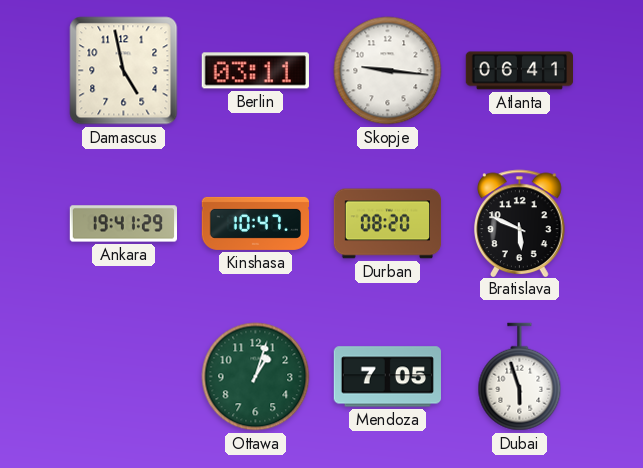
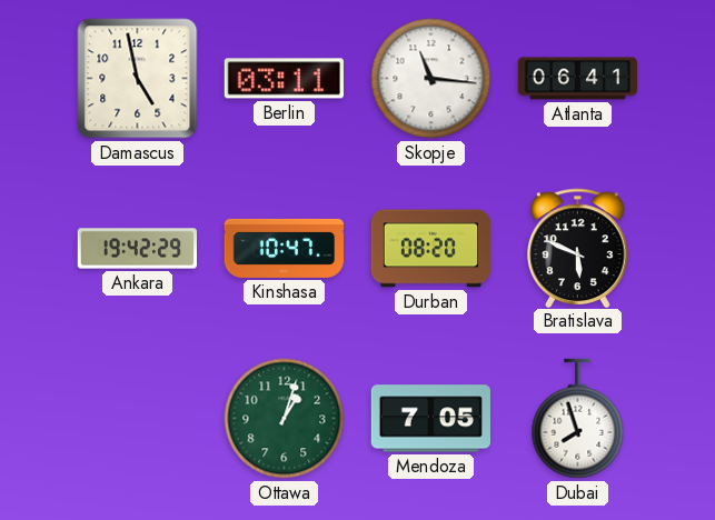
Skopje: 9:16 -> 11:16
Ankara: 19:41 -> 19:42
Dubai: 5:57 -> 7:57
